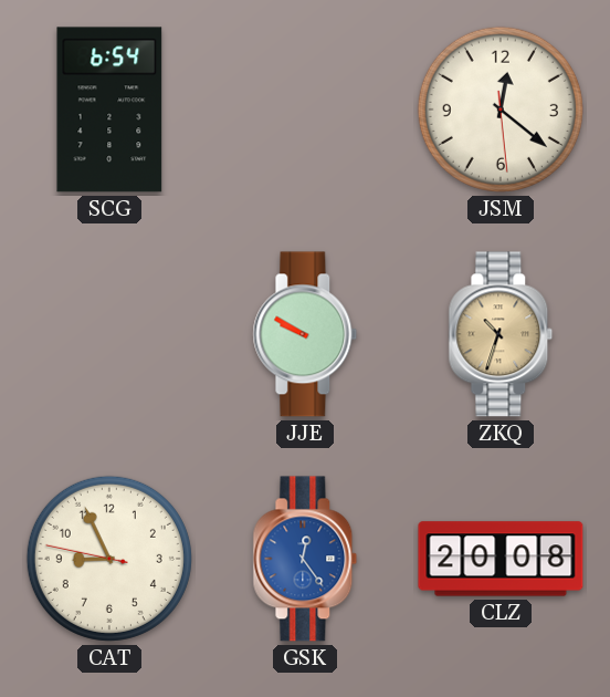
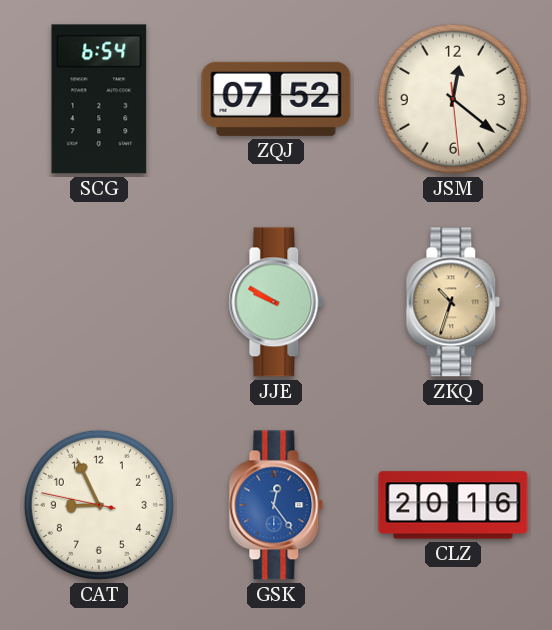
ZQJ: none -> 07:52
CLZ: 20:08 -> 20:16
